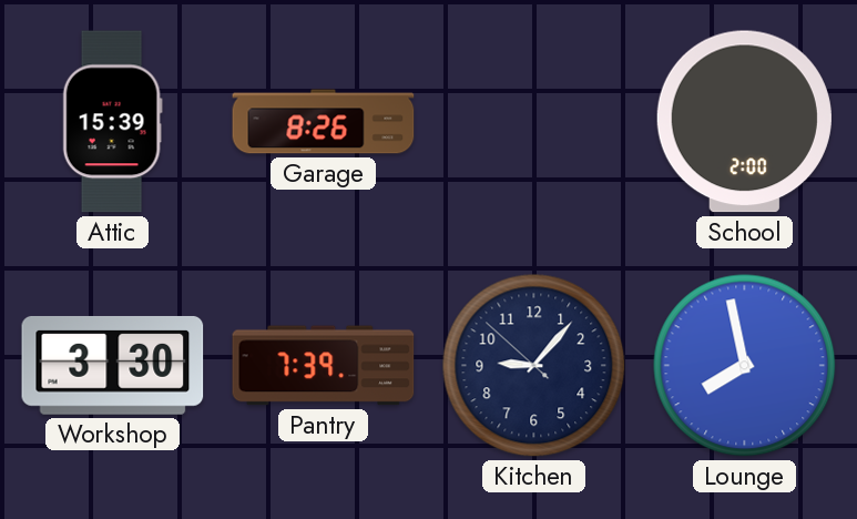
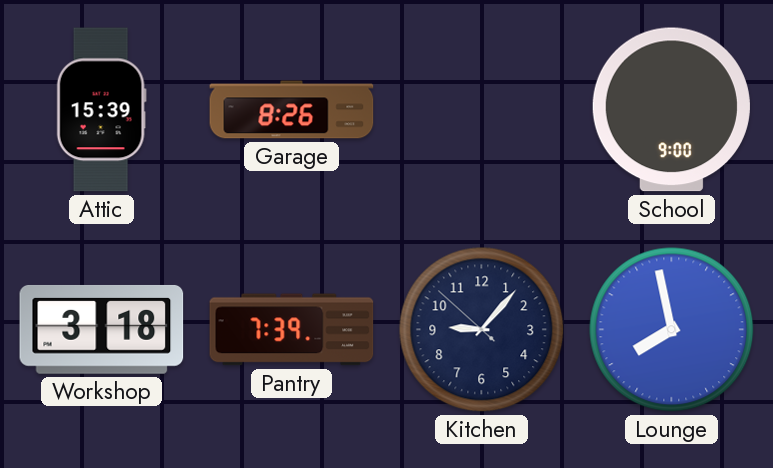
School: 2:00 -> 9:00
Workshop: 3:30 -> 3:18
